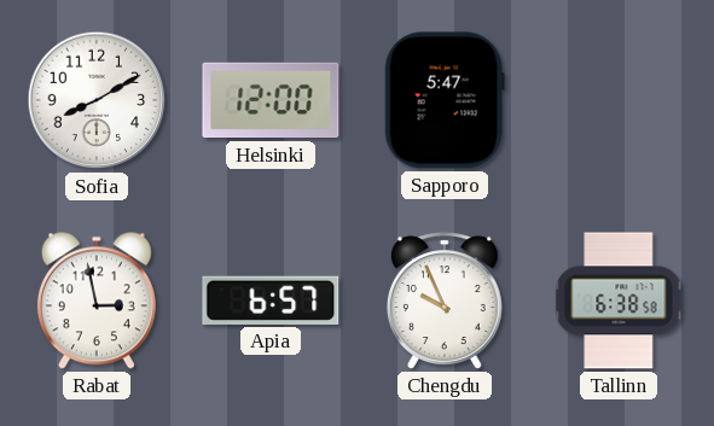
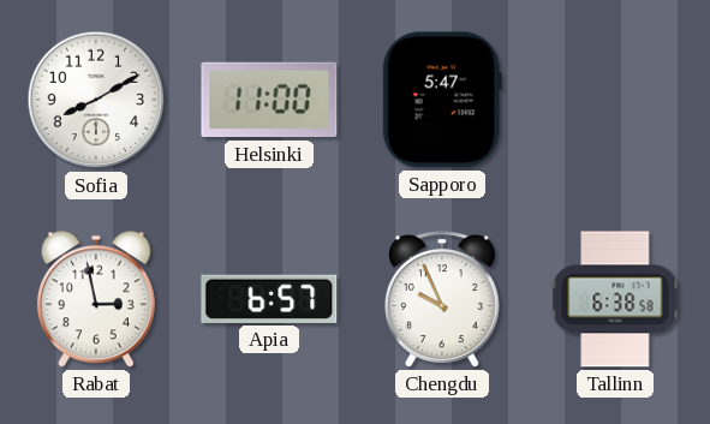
Helsinki: 12:00 -> 11:00
